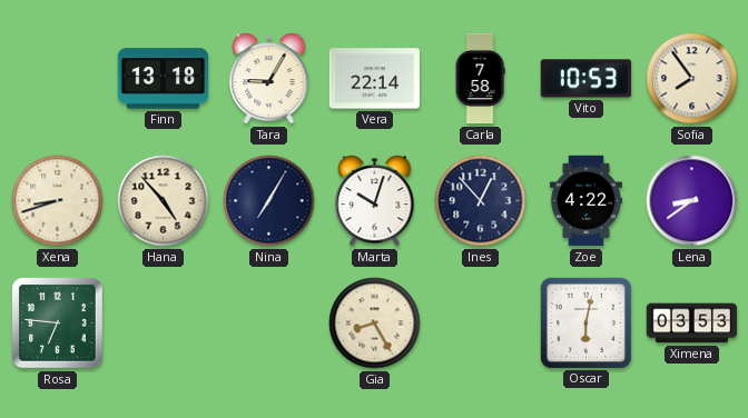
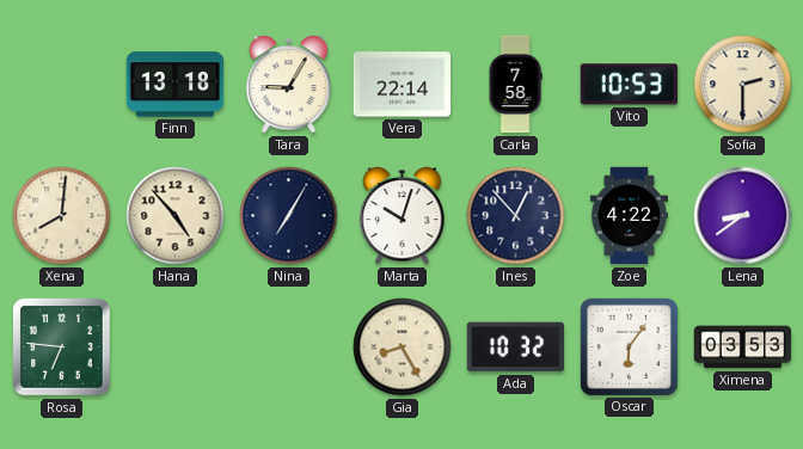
Sofia: 7:54 -> 2:30
Xena: 8:42 -> 8:01
Ada: none -> 10:32
Oscar: 6:02 -> 6:06
